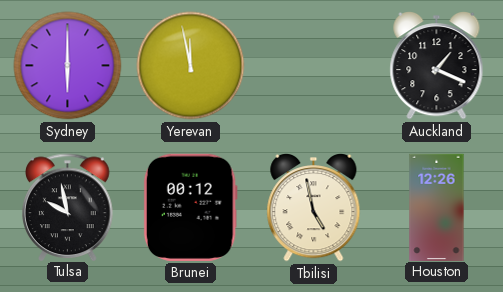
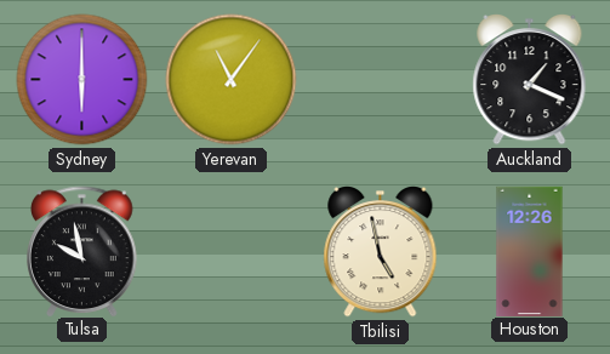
Yerevan: 11:58 -> 11:06
Brunei: 00:12 -> none
